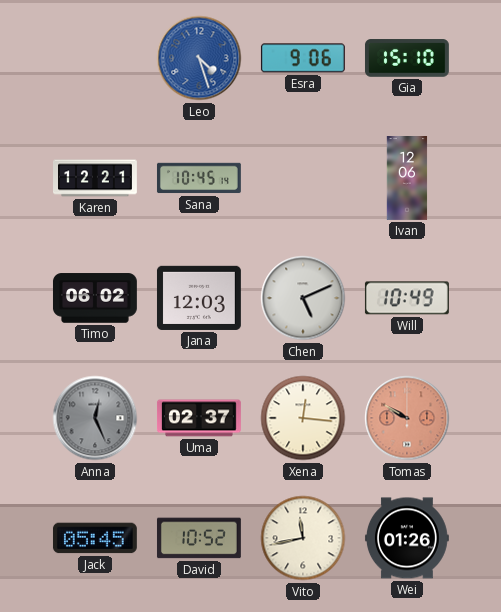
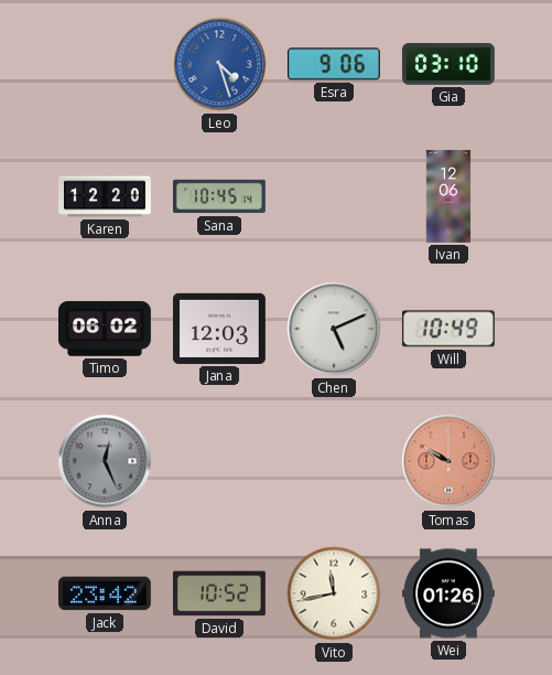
Gia: 15:10 -> 03:10
Karen: 12:21 -> 12:20
Uma: 02:37 -> none
Xena: 12:16 -> none
Jack: 05:45 -> 23:42
